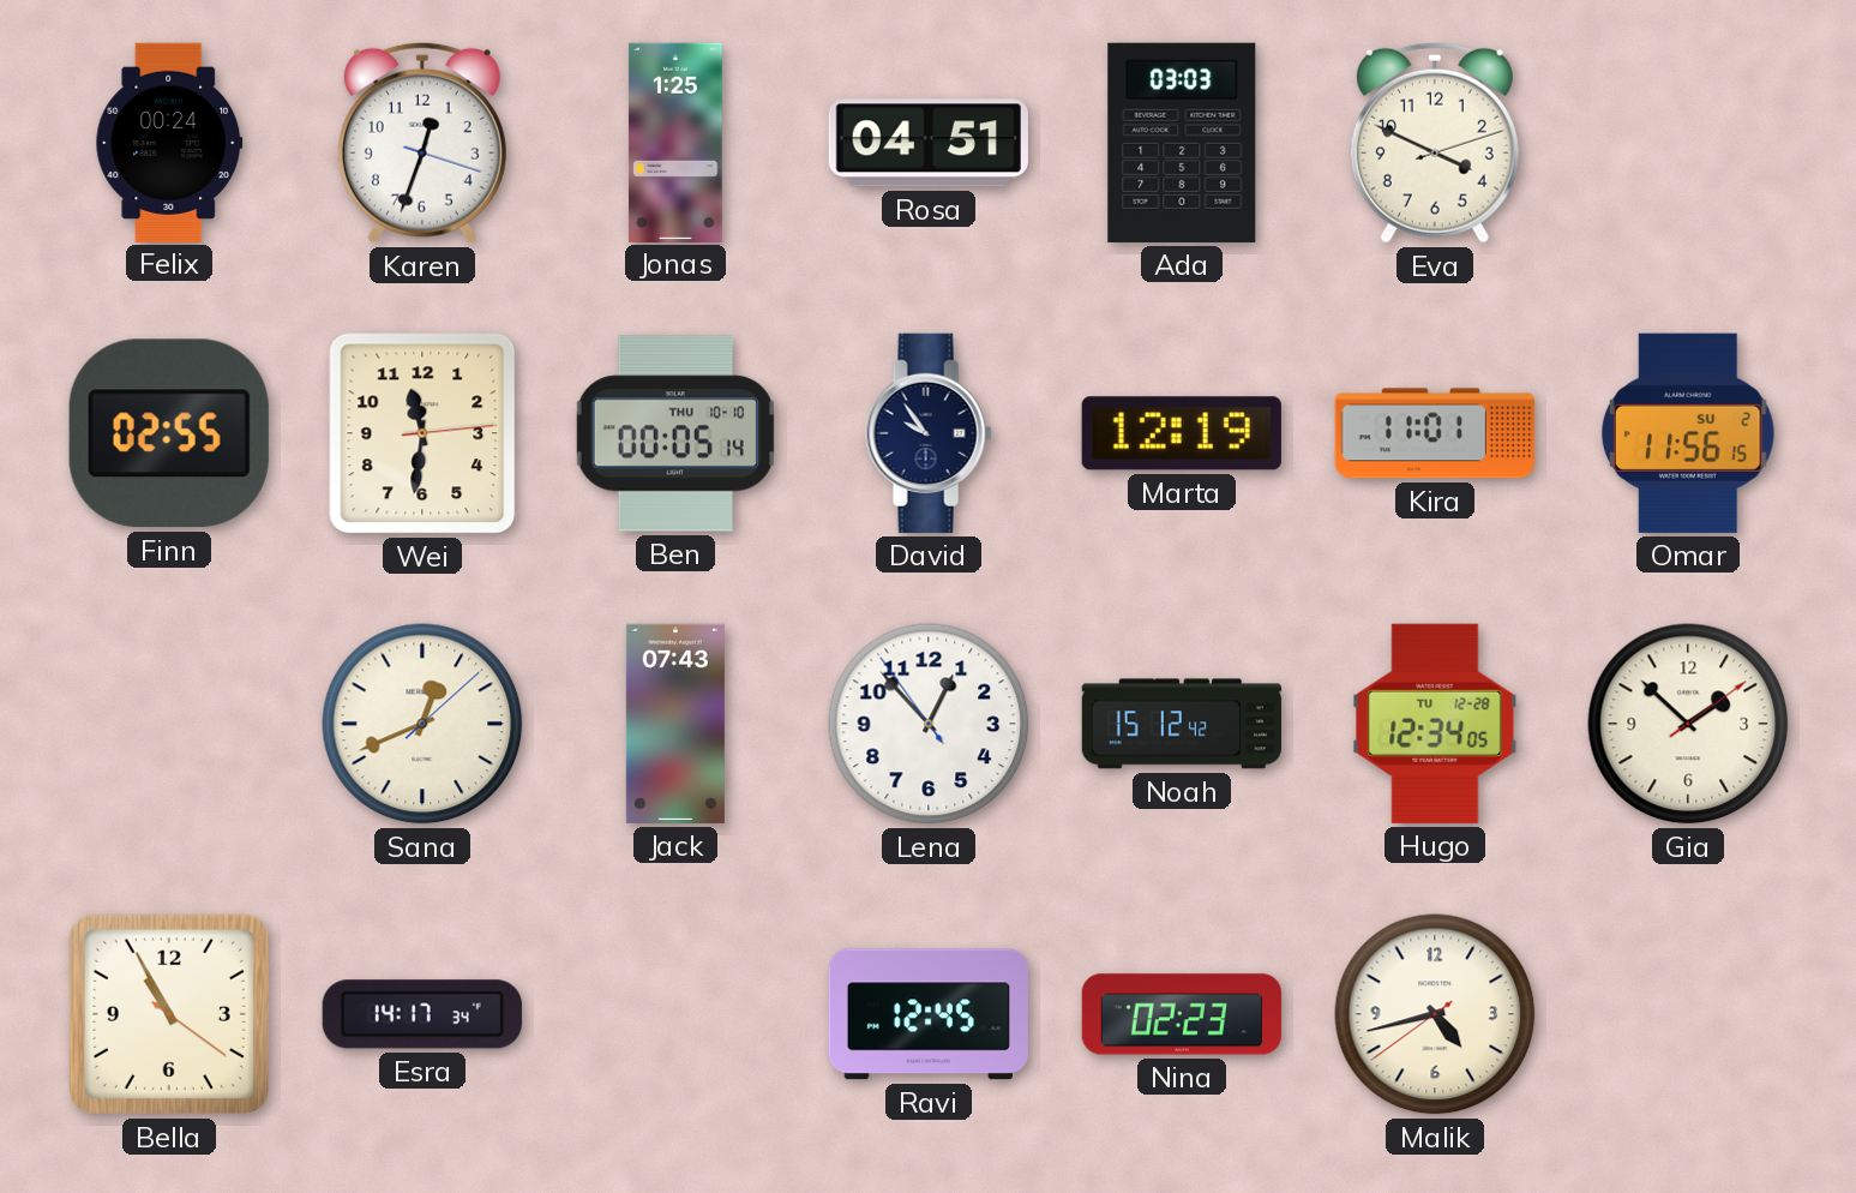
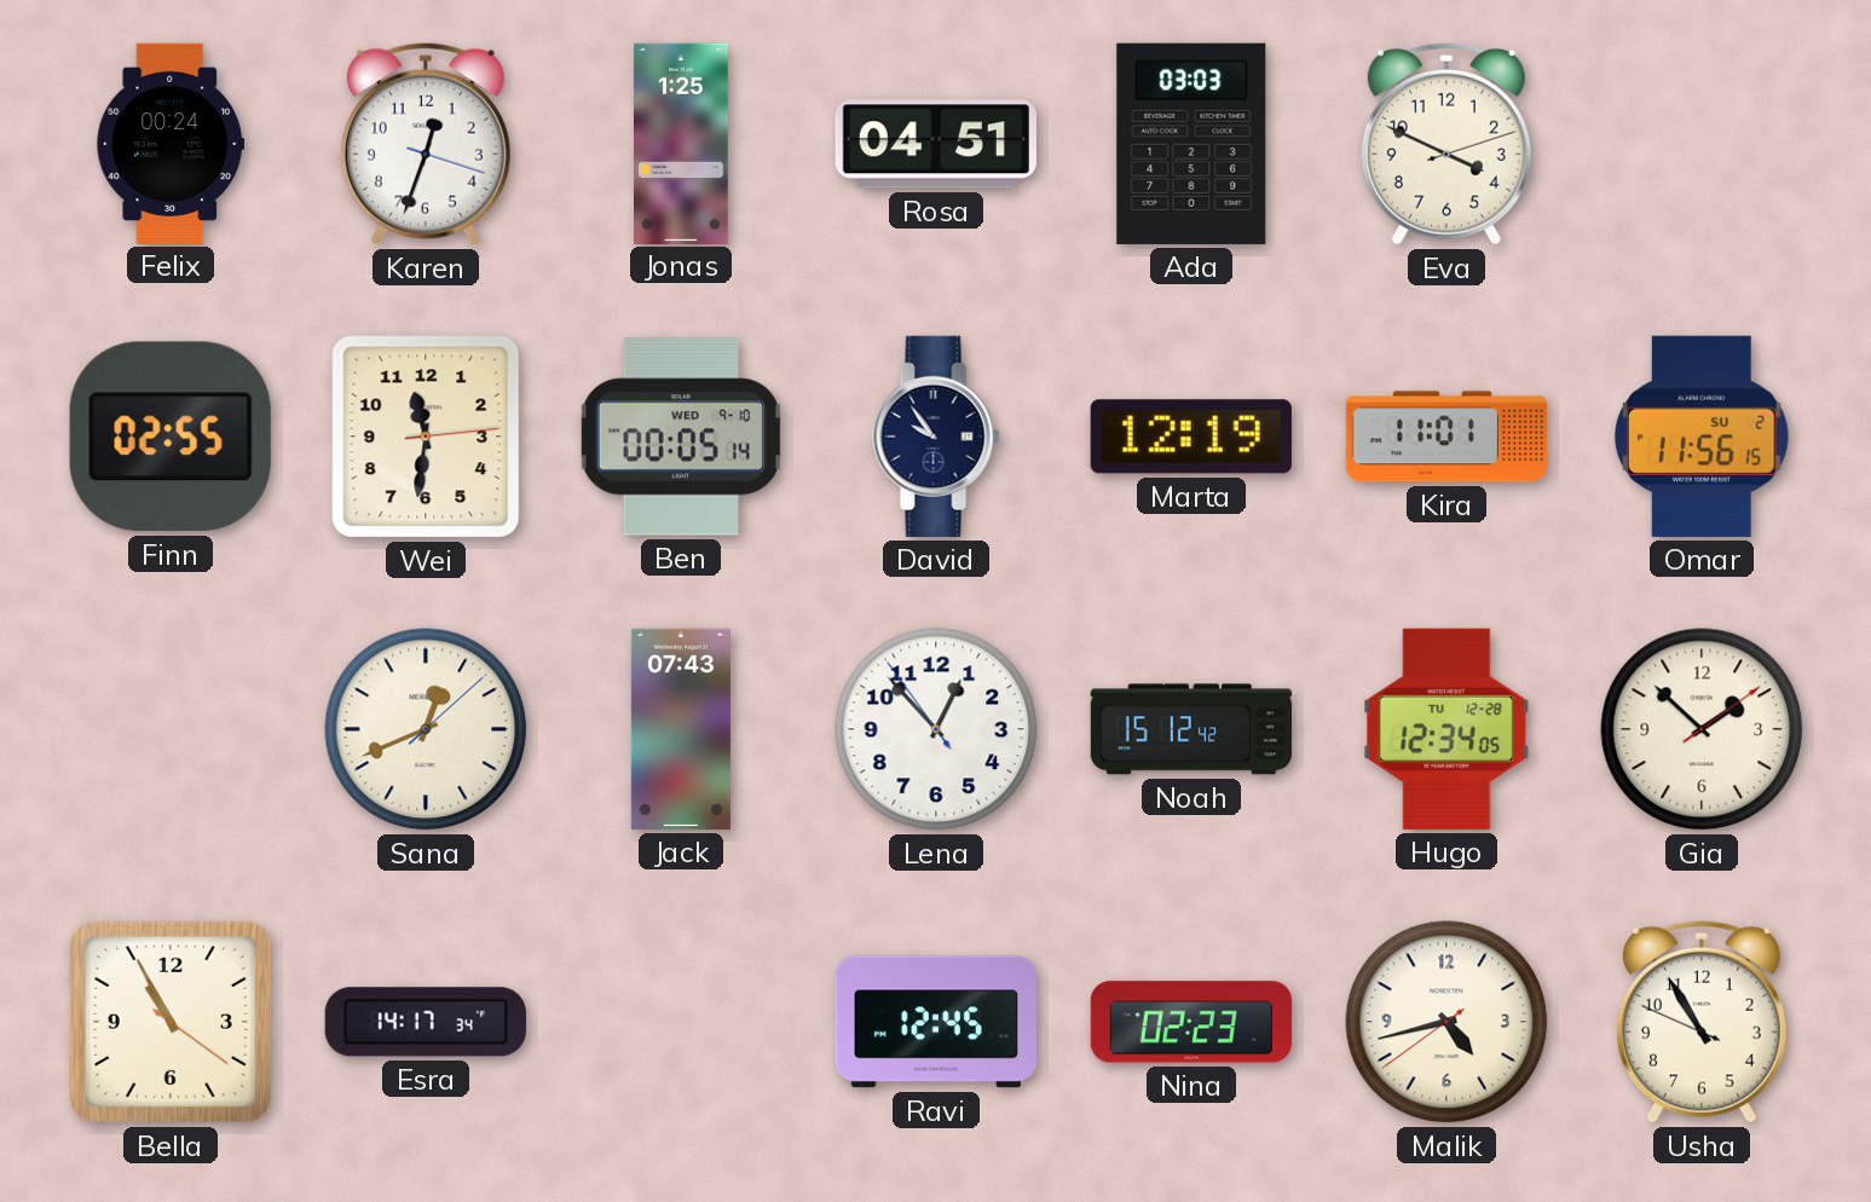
Ben date: THU 10-10 -> WED 9-10
Usha: none -> 10:54
